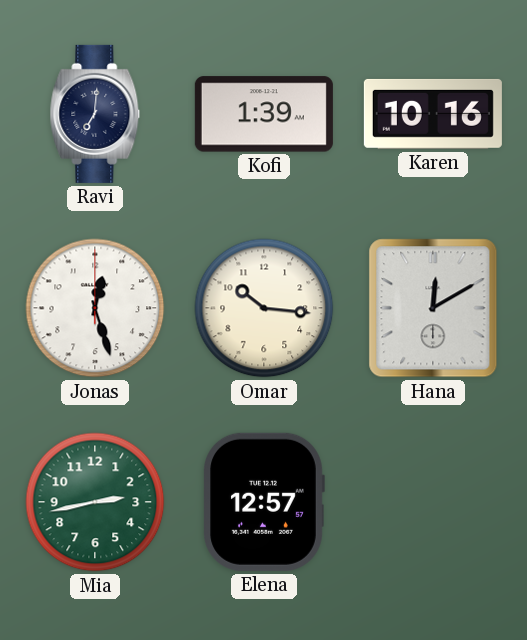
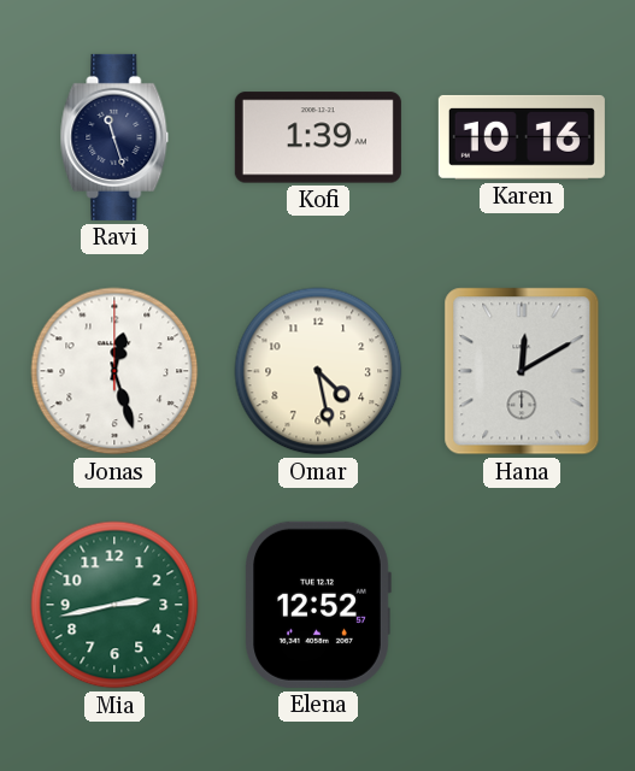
Ravi: 7:01 -> 11:27
Omar: 10:16 -> 4:28
Elena: 12:57 -> 12:52
